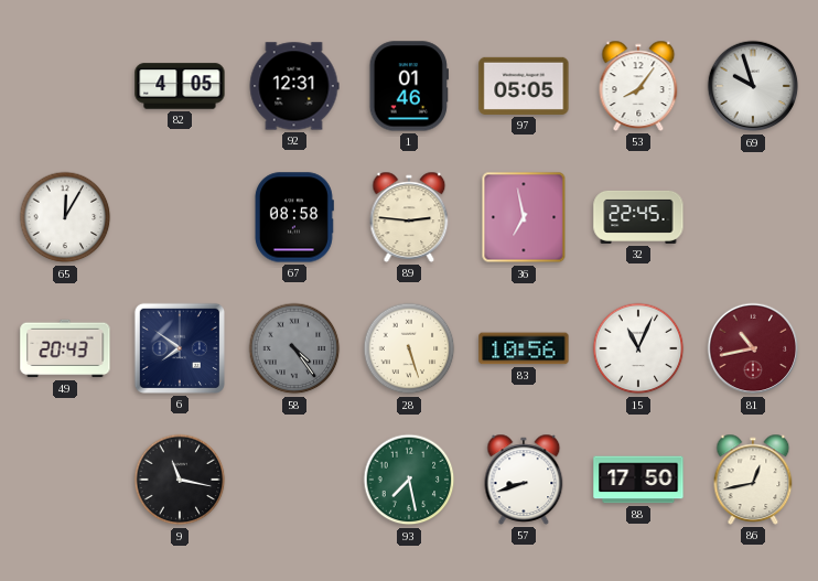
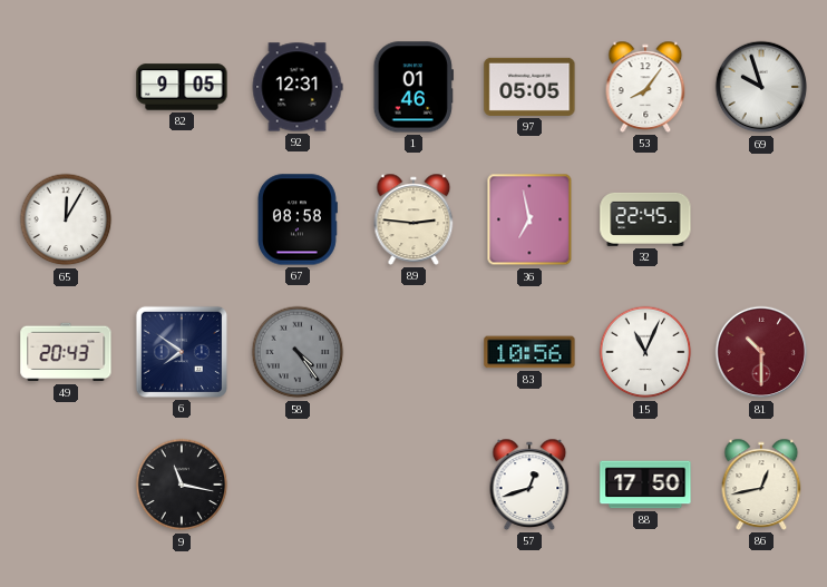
82: 4:05 -> 9:05
28: 5:27 -> none
81: 10:43 -> 10:30
93: 7:28 -> none
57: 8:42 -> 12:42
